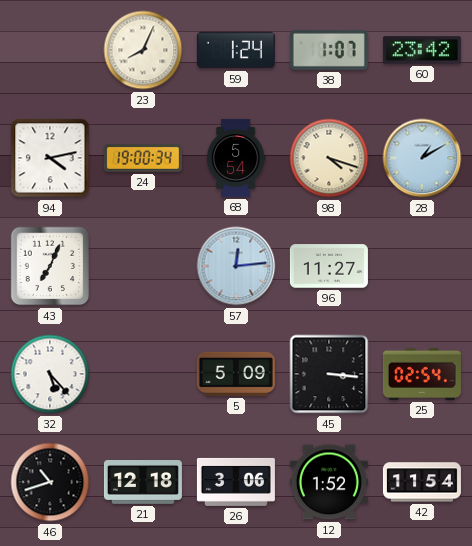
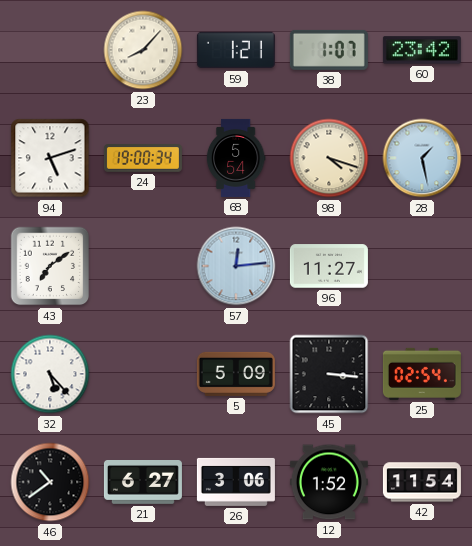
23: 8:04 -> 8:07
59: 1:24 -> 1:21
94: 4:13 -> 5:12
28: 1:10 -> 1:28
43: 7:04 -> 7:09
46: 10:42 -> 10:39
21: 12:18 -> 6:27
